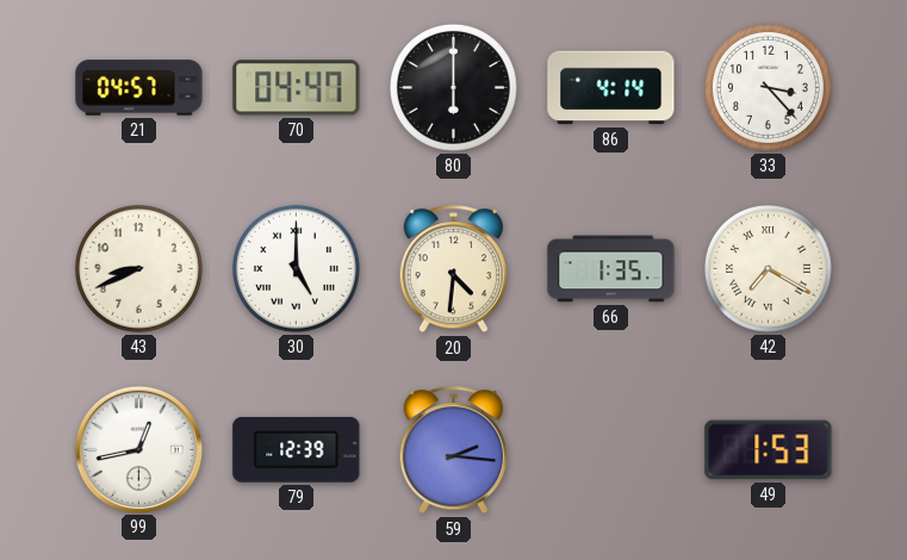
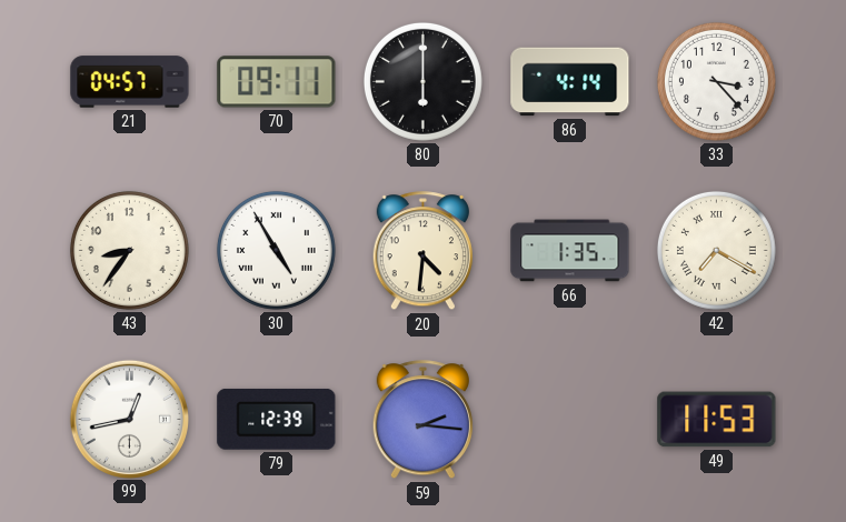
70: 04:47 -> 09:11
43: 8:41 -> 8:36
30: 5:00 -> 4:55
49: 1:53 -> 11:53
